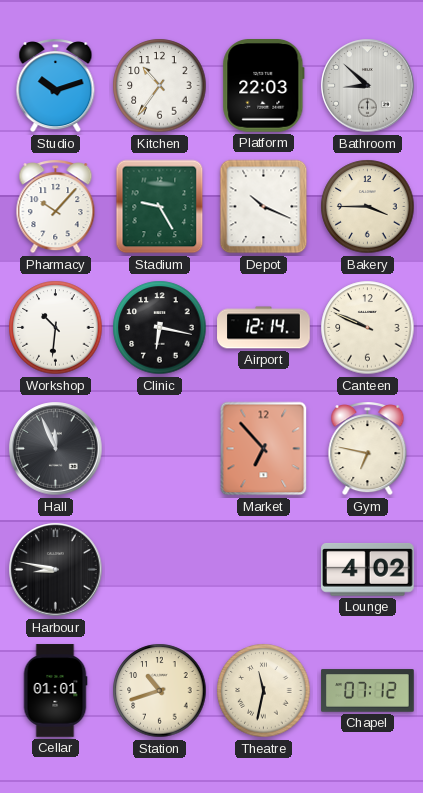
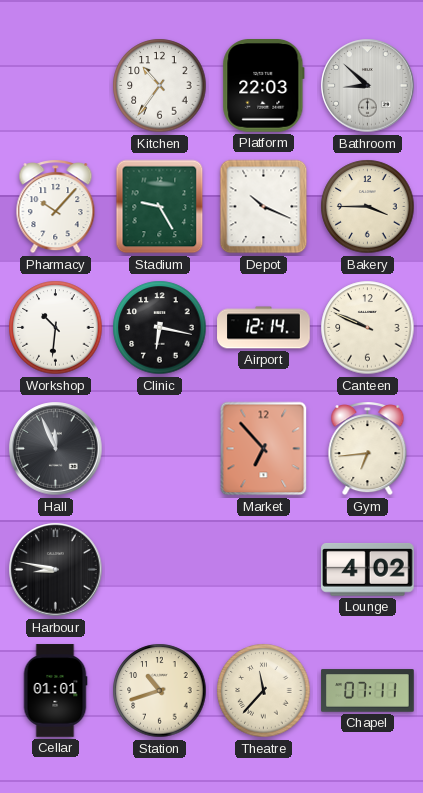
Studio: 10:12 -> none
Gym: 6:47 -> 6:44
Theatre: 11:32 -> 11:37
Chapel: 07:12 -> 07:11
